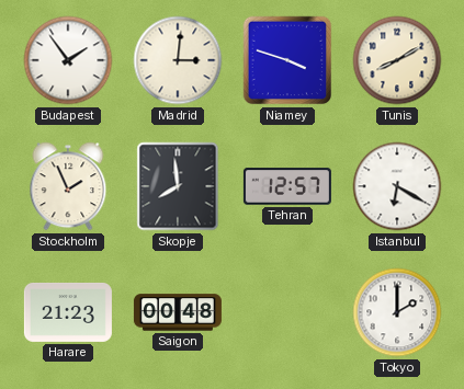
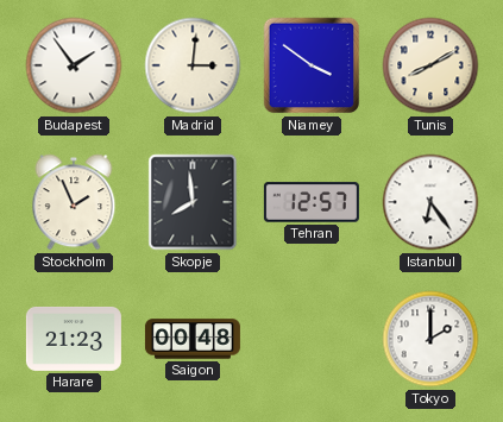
Niamey: 3:48 -> 3:51
Istanbul: 6:20 -> 6:24
